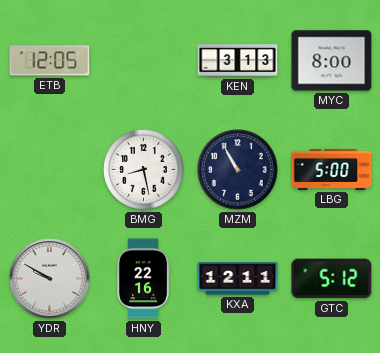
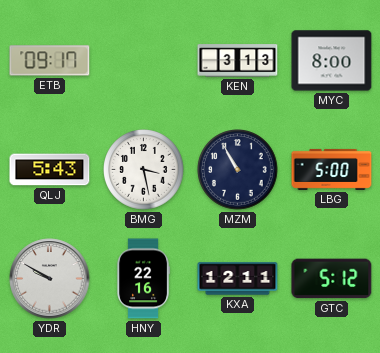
ETB: 12:05 -> 09:17
QLJ: none -> 5:43
BMG: 8:28 -> 3:28
